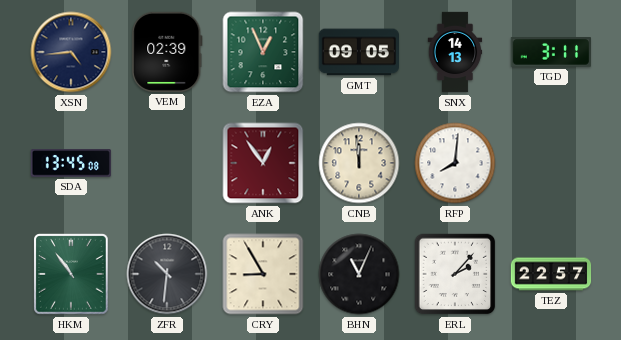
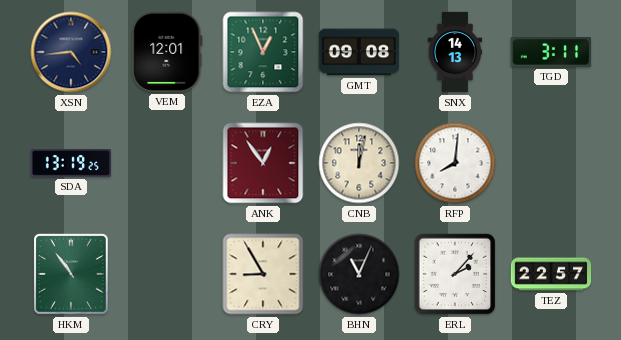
VEM: 02:39 -> 12:01
GMT: 09:05 -> 09:08
SDA: 13:45 -> 13:19
CNB: 11:59 -> 12:02
ZFR: 10:31 -> none
